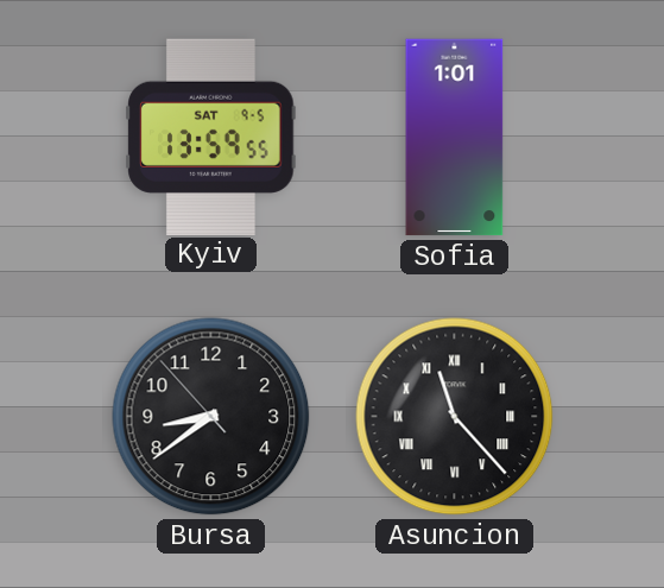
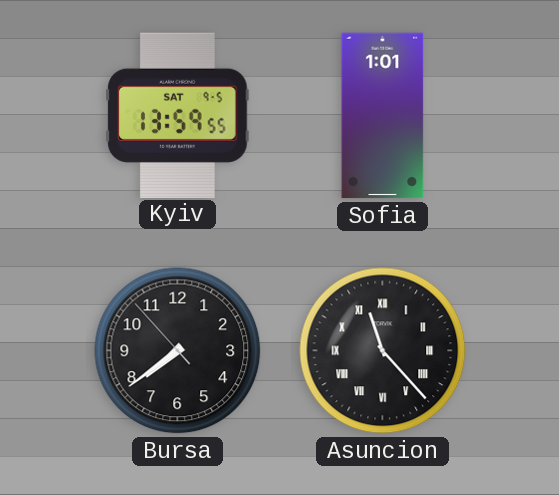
Bursa: 8:38 -> 7:38
